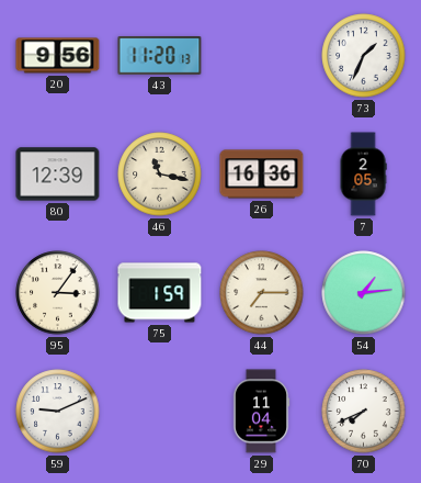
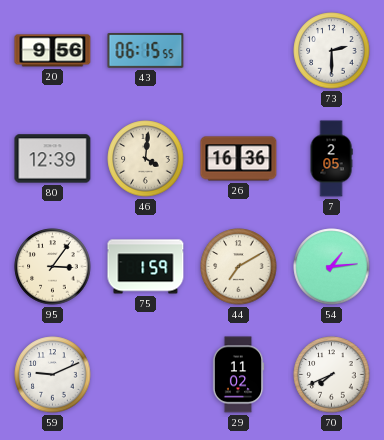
43: 11:20 -> 06:15
73: 1:34 -> 2:30
46: 11:17 -> 4:01
44: 7:15 -> 7:10
29: 11:04 -> 11:02
